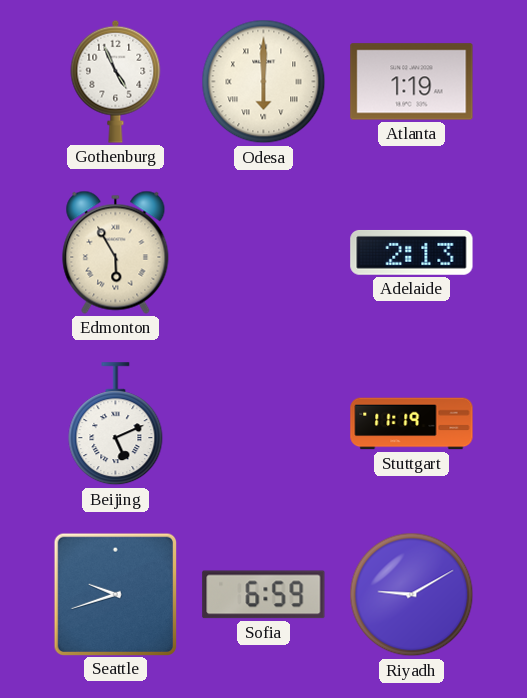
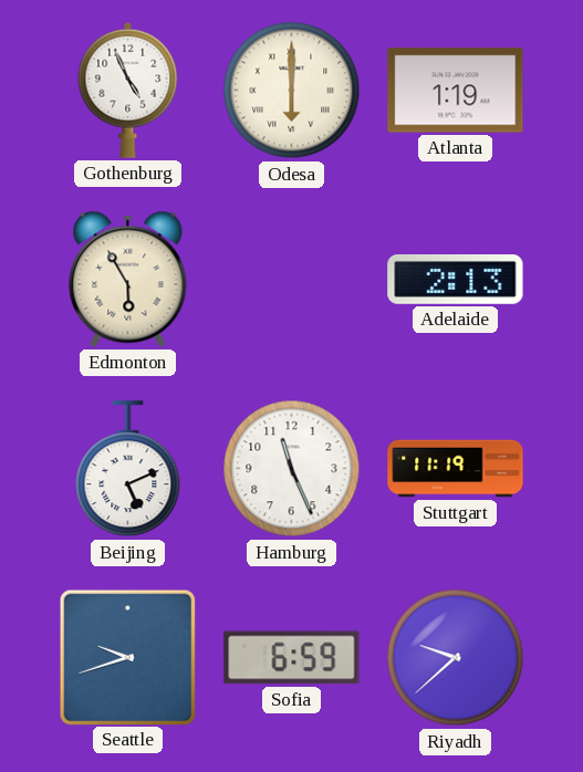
Hamburg: none -> 11:26
Riyadh: 9:10 -> 9:38
